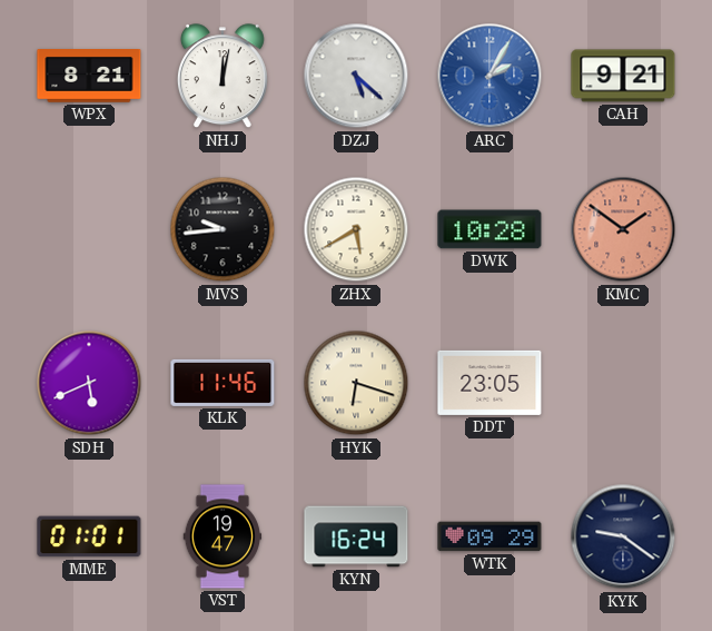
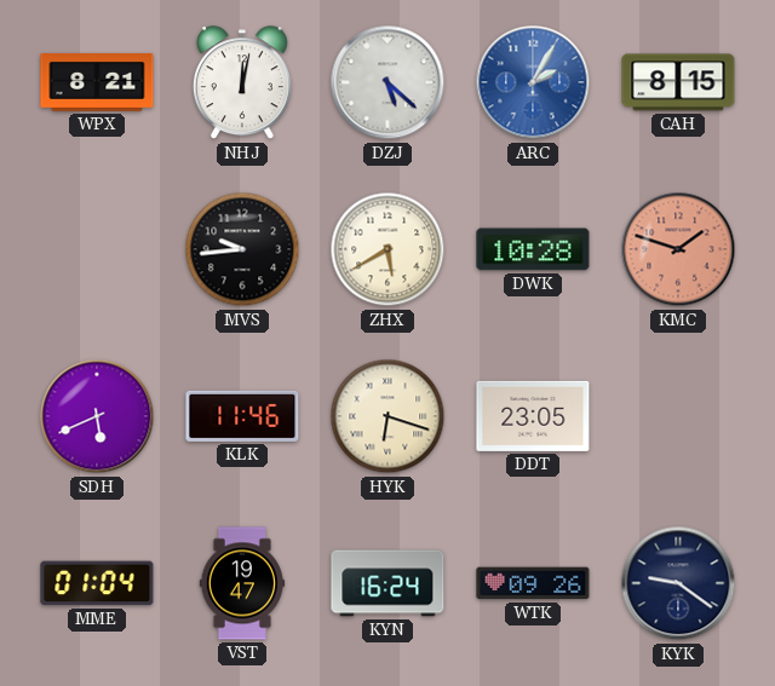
CAH: 9:21 -> 8:15
KMC: 1:51 -> 1:48
MME: 01:01 -> 01:04
WTK: 09:29 -> 09:26
